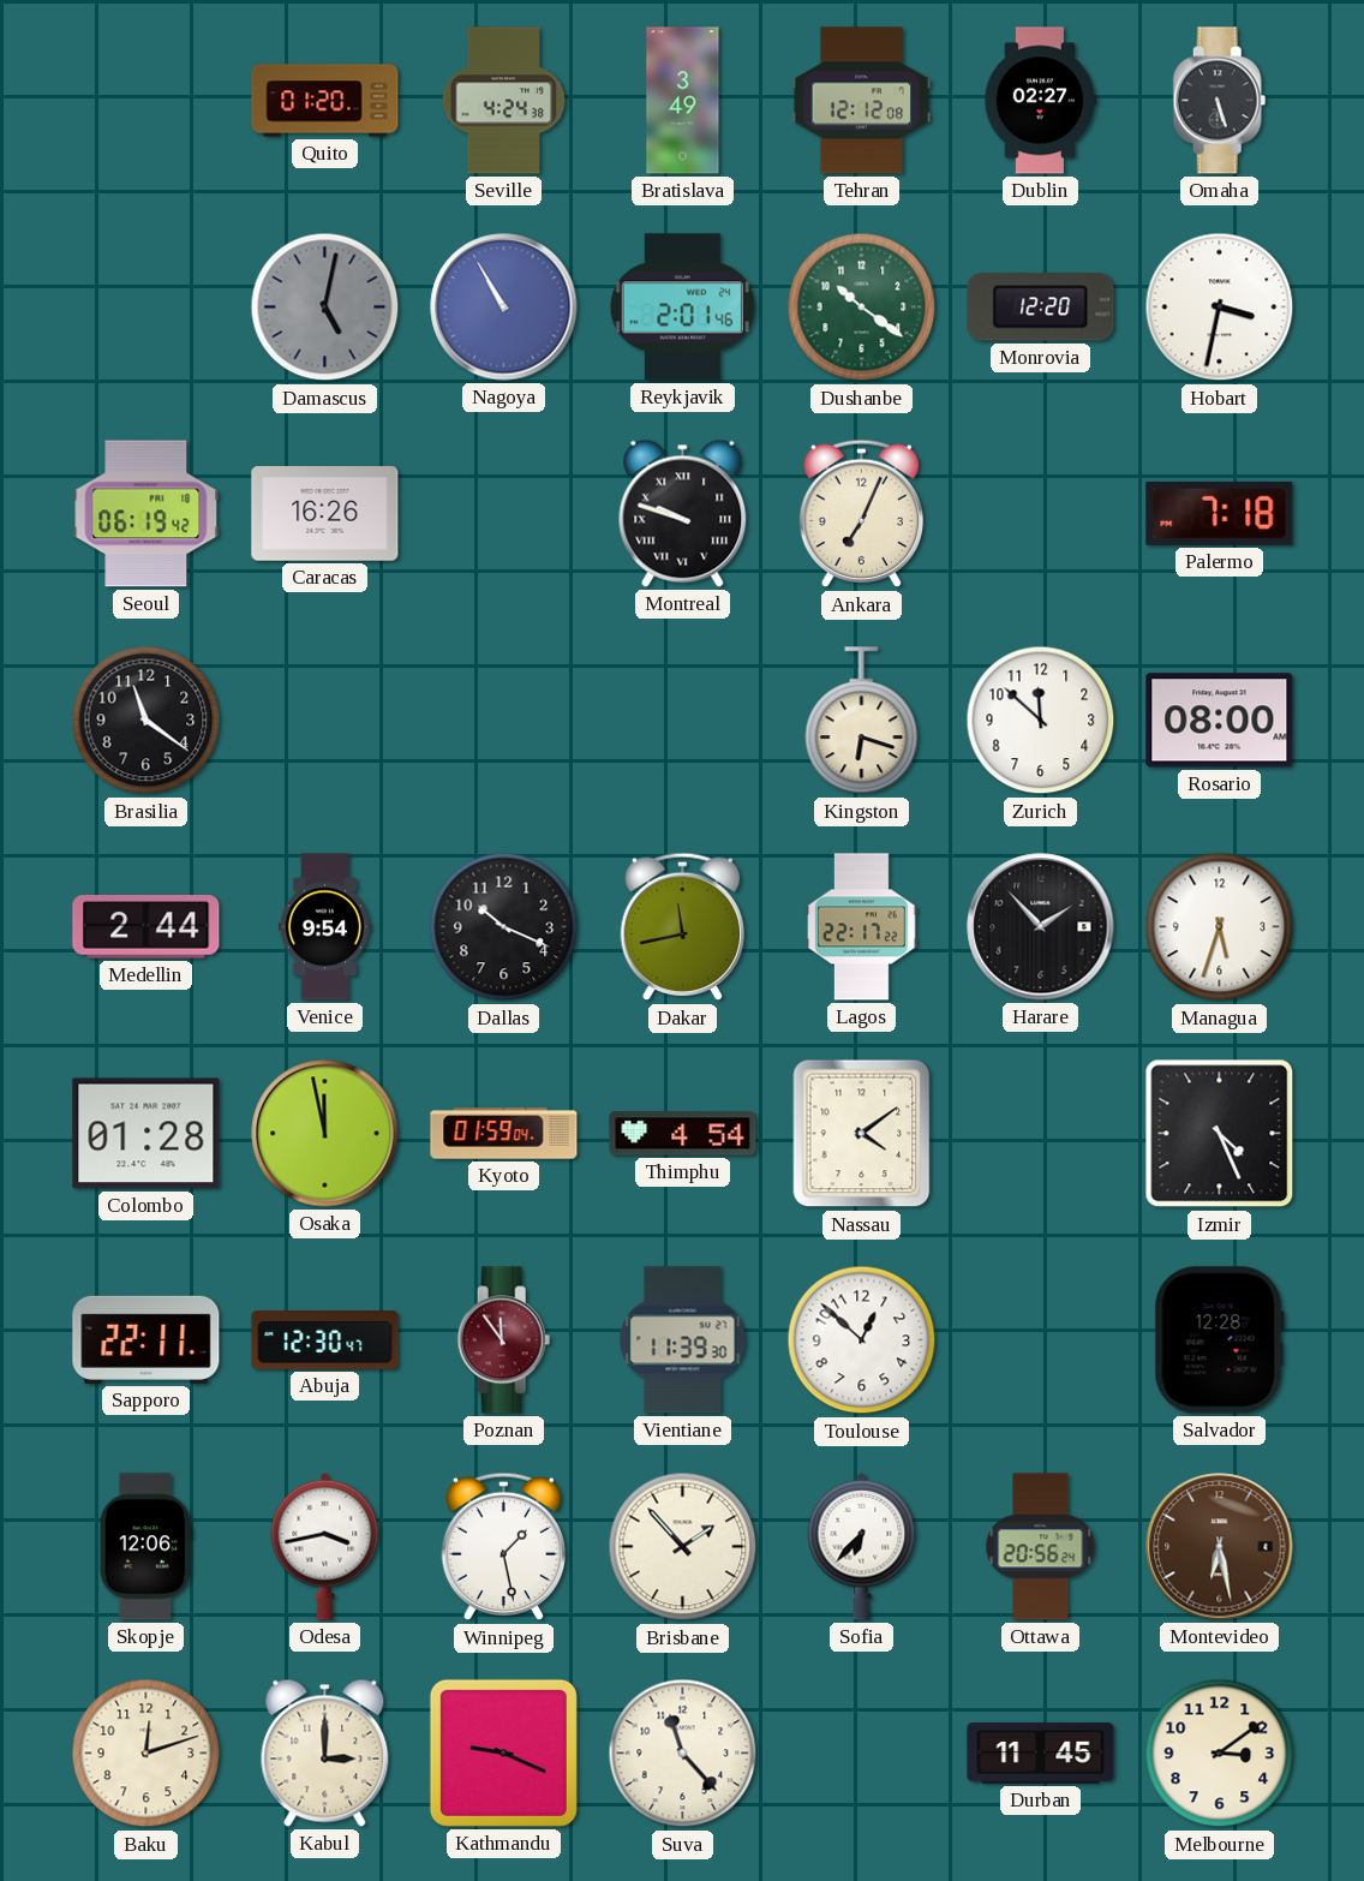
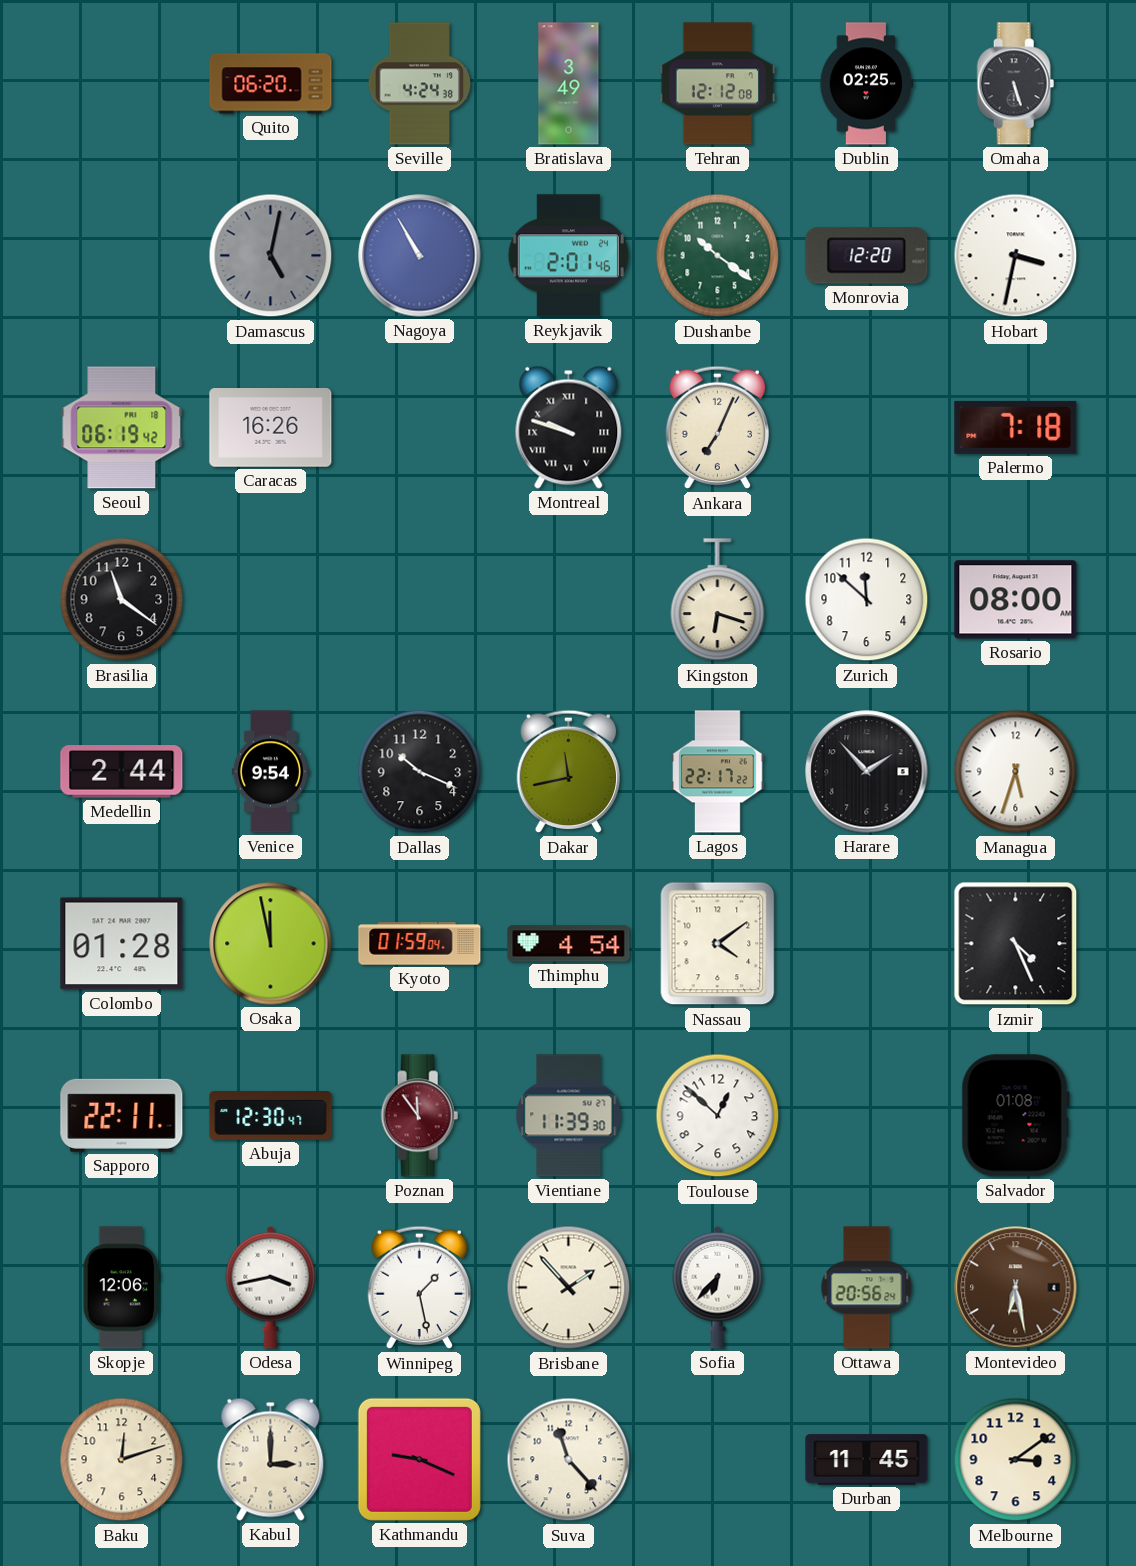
Quito: 01:20 -> 06:20
Dublin: 02:27 -> 02:25
Salvador: 12:28 -> 01:08
